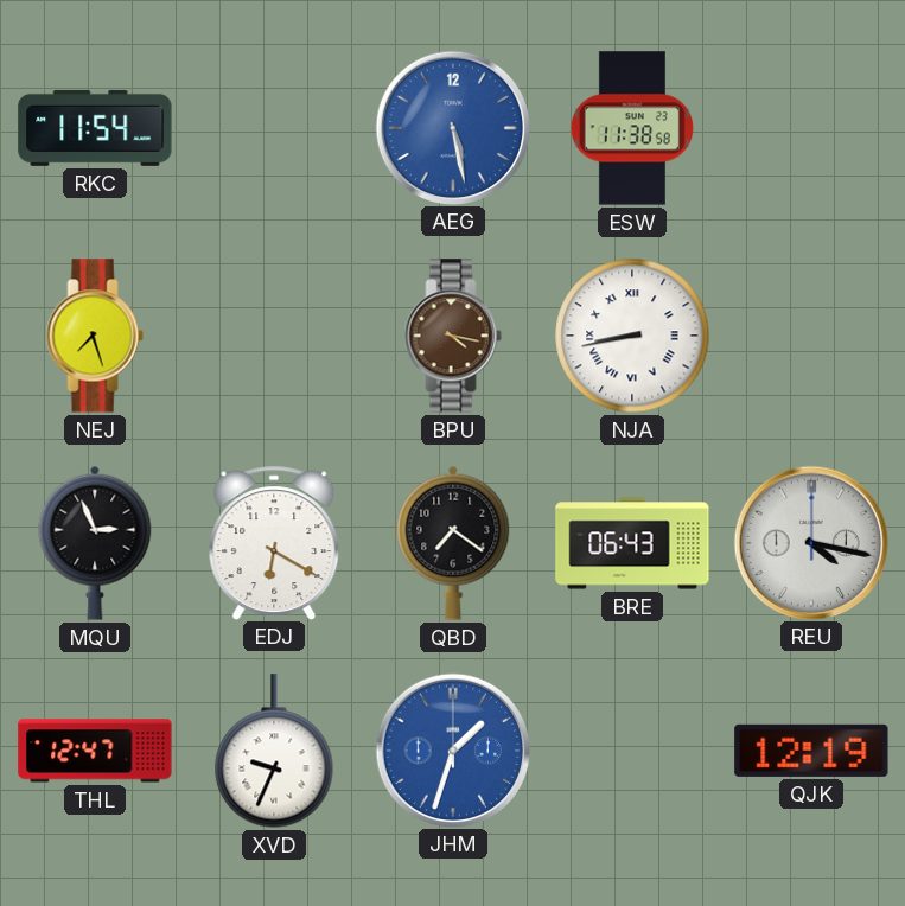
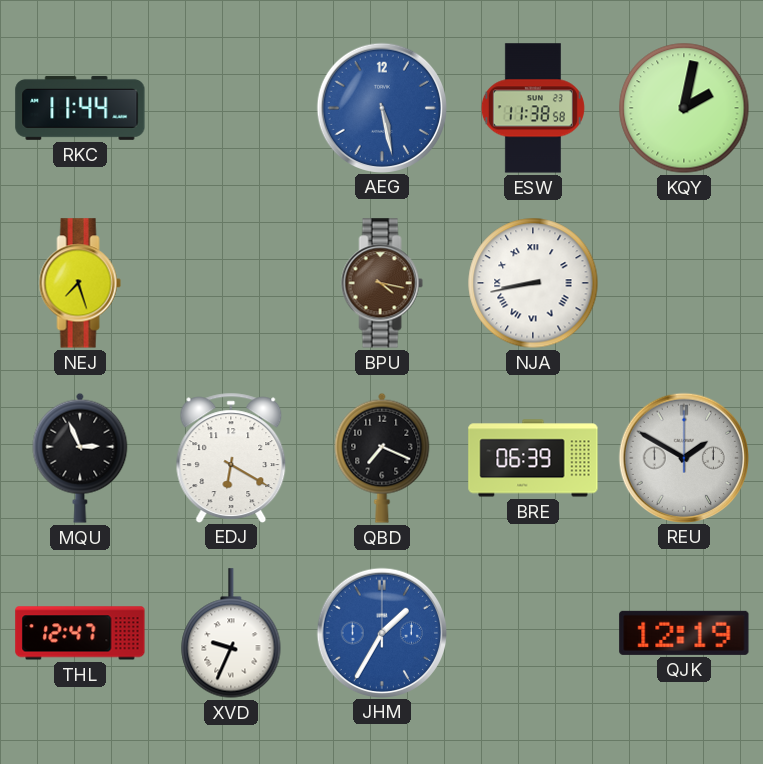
RKC: 11:54 -> 11:44
KQY: none -> 2:02
QBD: 7:21 -> 7:19
BRE: 06:43 -> 06:39
REU: 4:17 -> 1:50
JHM: 1:33 -> 1:35
